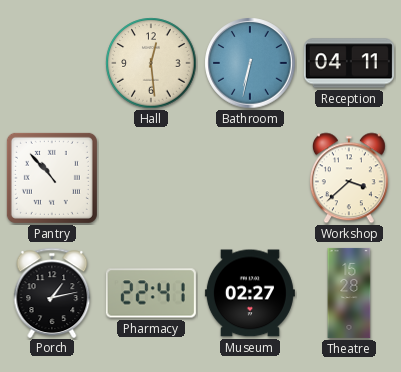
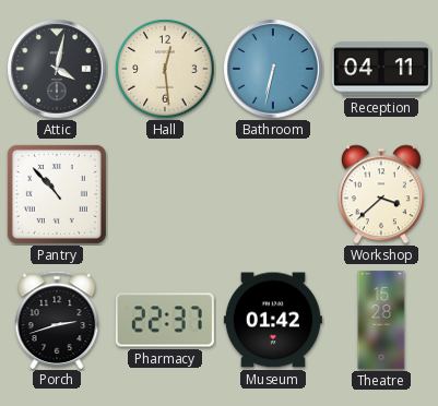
Attic: none -> 4:02
Porch: 1:13 -> 2:42
Pharmacy: 22:41 -> 22:37
Museum: 02:27 -> 01:42
